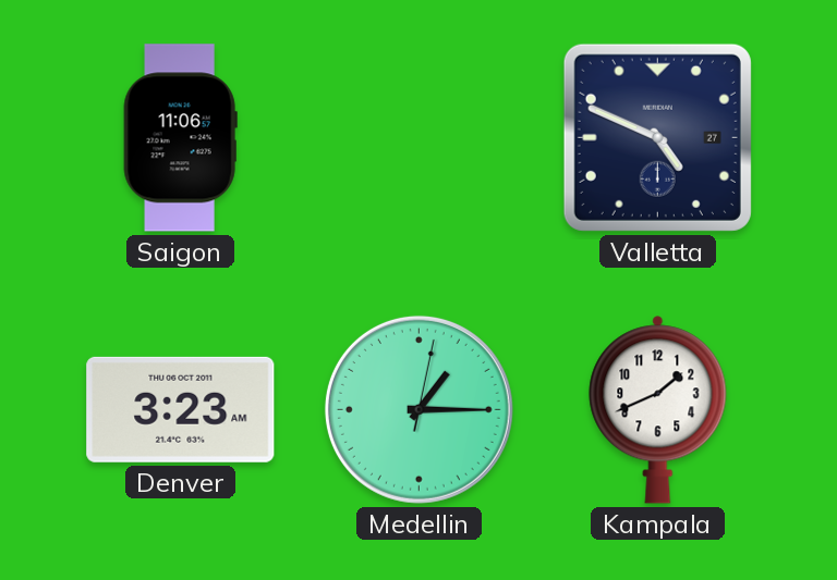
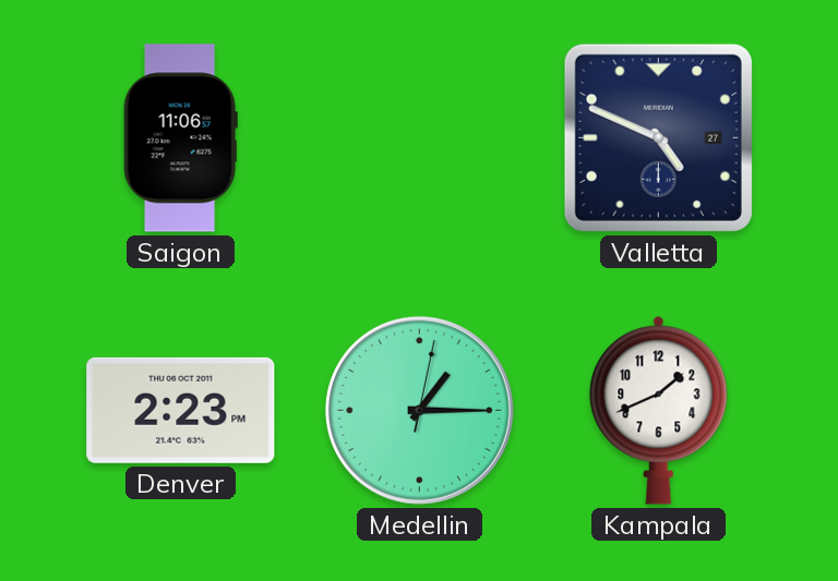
Denver: 3:23 -> 2:23
